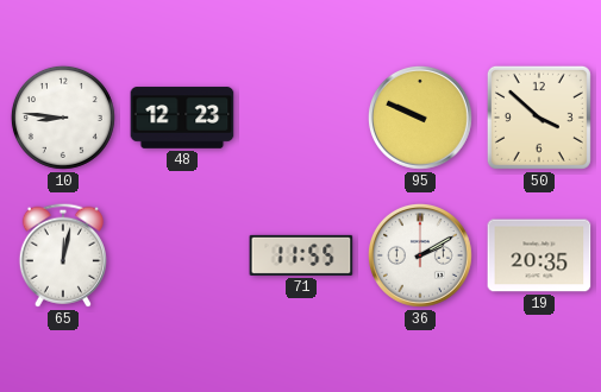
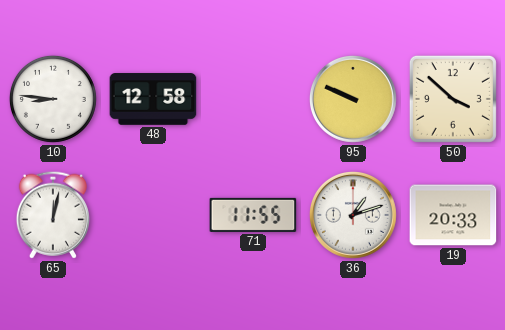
48: 12:23 -> 12:58
36: 2:10 -> 1:12
19: 20:35 -> 20:33
